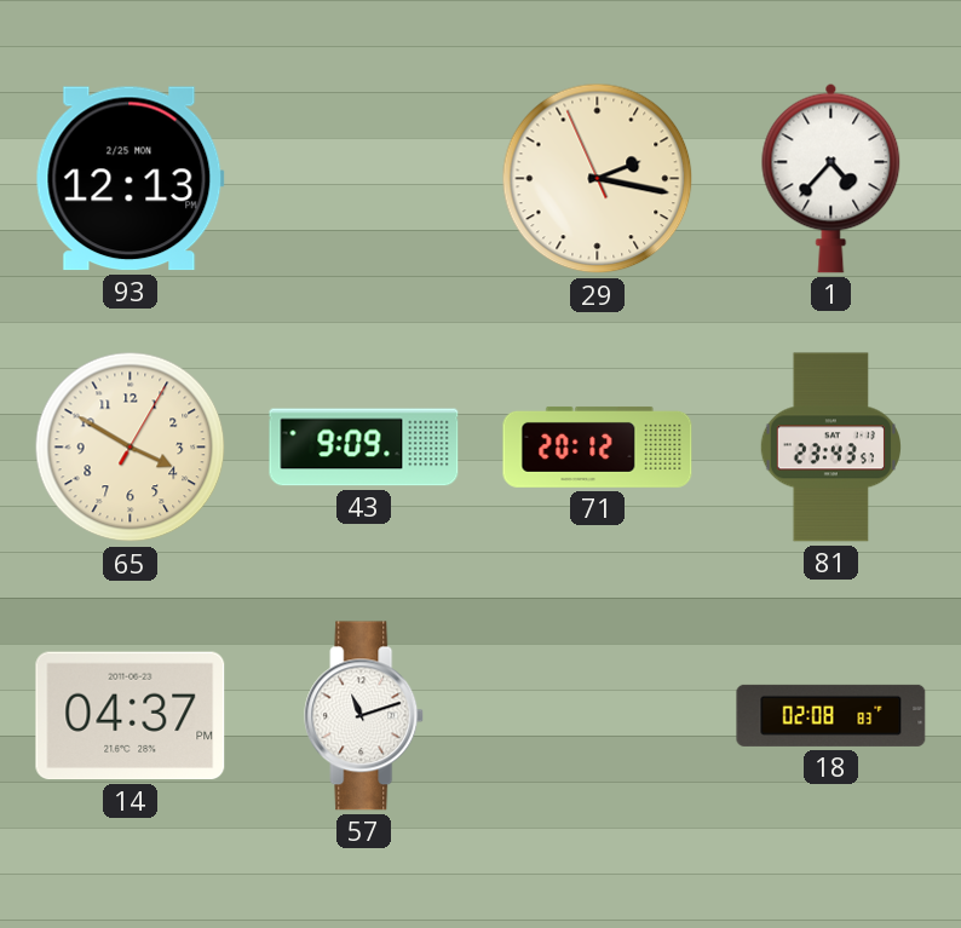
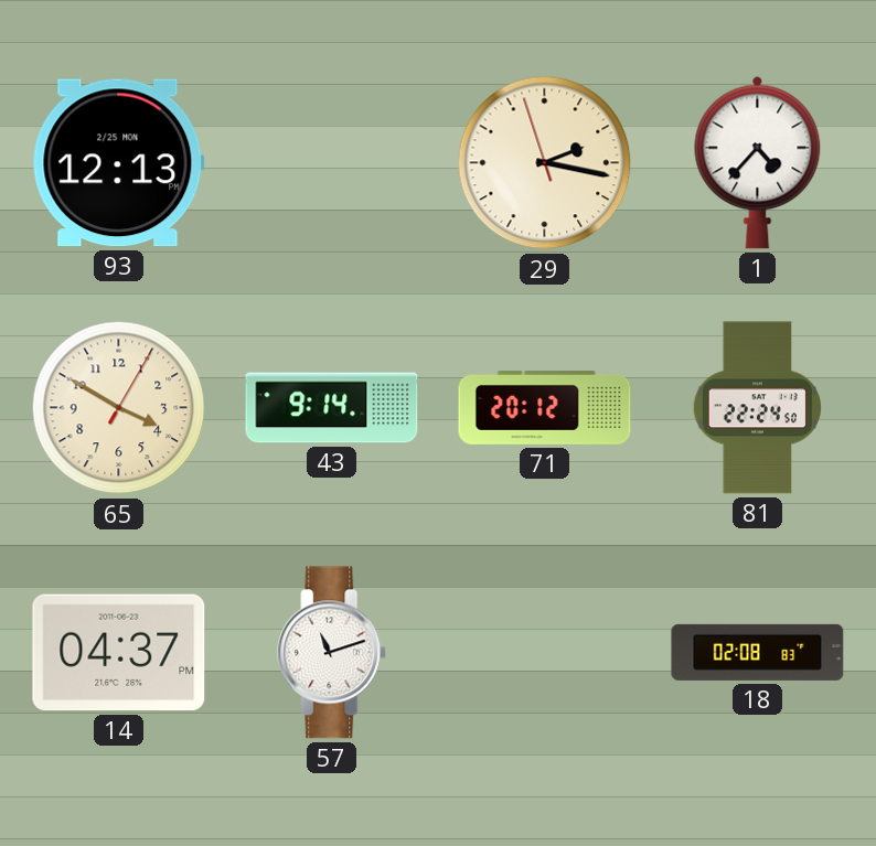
29: 2:16:56 -> 2:16:57
43: 9:09 -> 9:14
81: 23:43 -> 22:24
